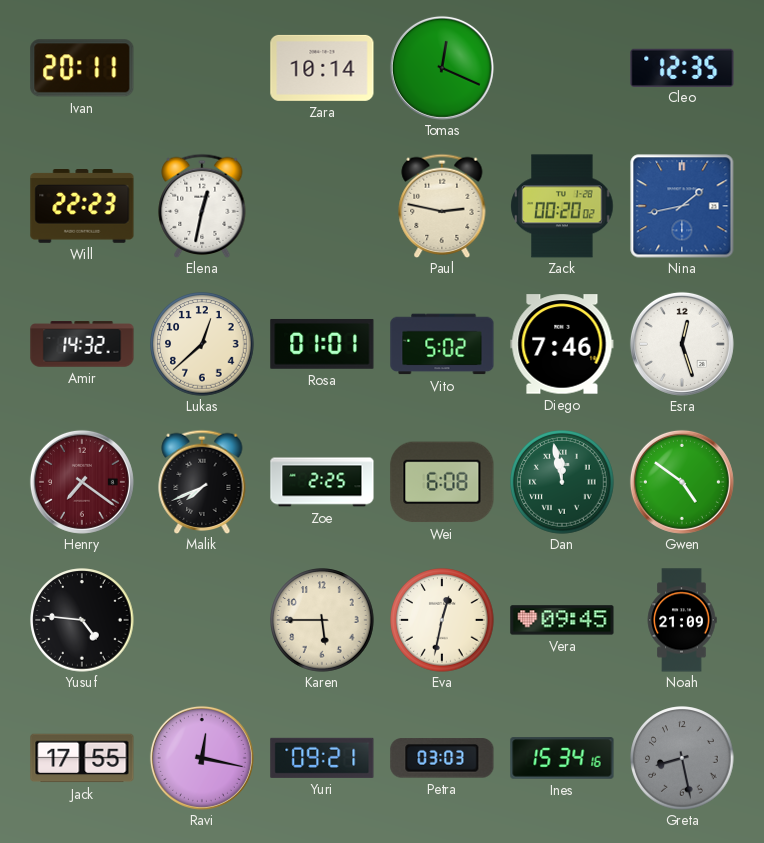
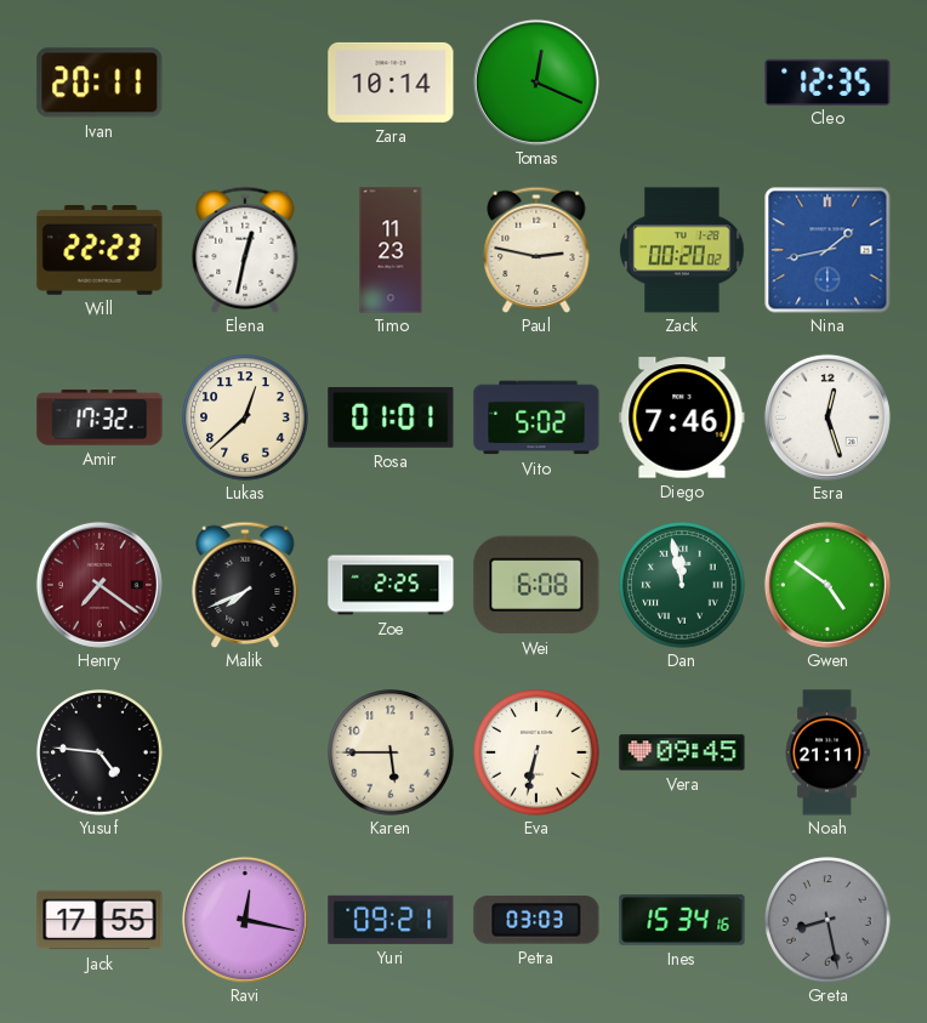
Timo: none -> 11:23
Amir: 14:32 -> 17:32
Eva: 12:32 -> 6:32
Noah: 21:09 -> 21:11
